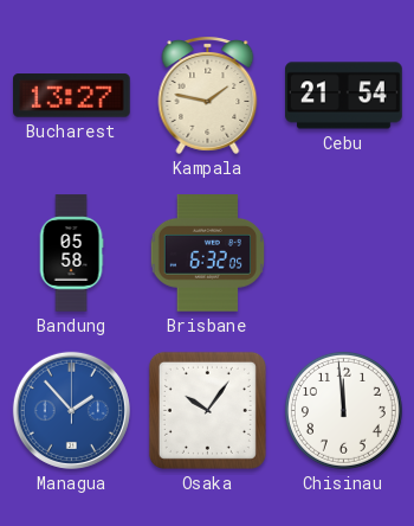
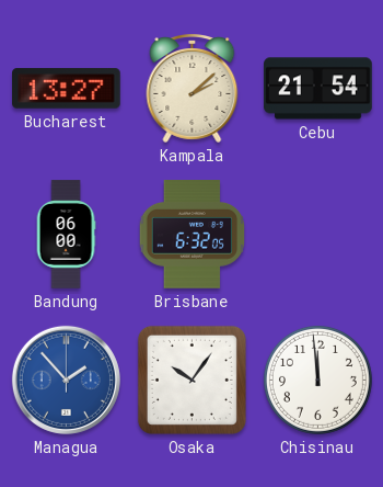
Kampala: 1:47 -> 2:08
Bandung: 05:58 -> 06:00
